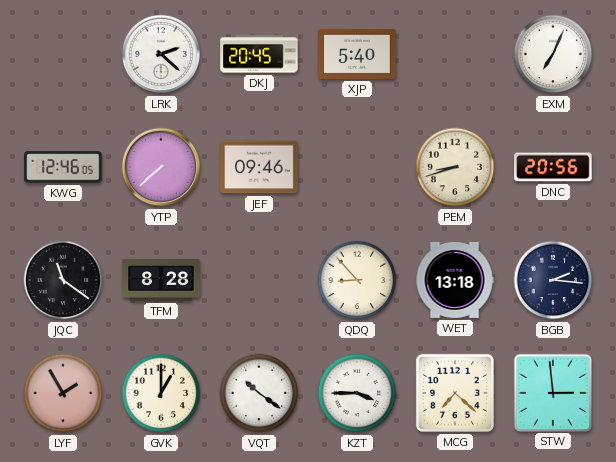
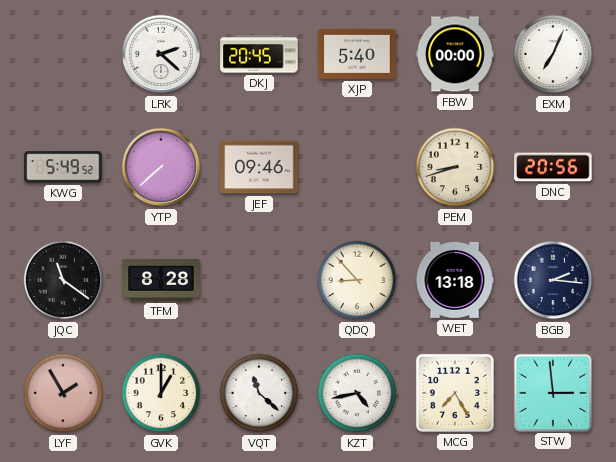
FBW: none -> 00:00
KWG: 12:46 -> 5:49
VQT: 10:21 -> 11:22
KZT: 3:45 -> 4:43
MCG: 7:22 -> 7:25
